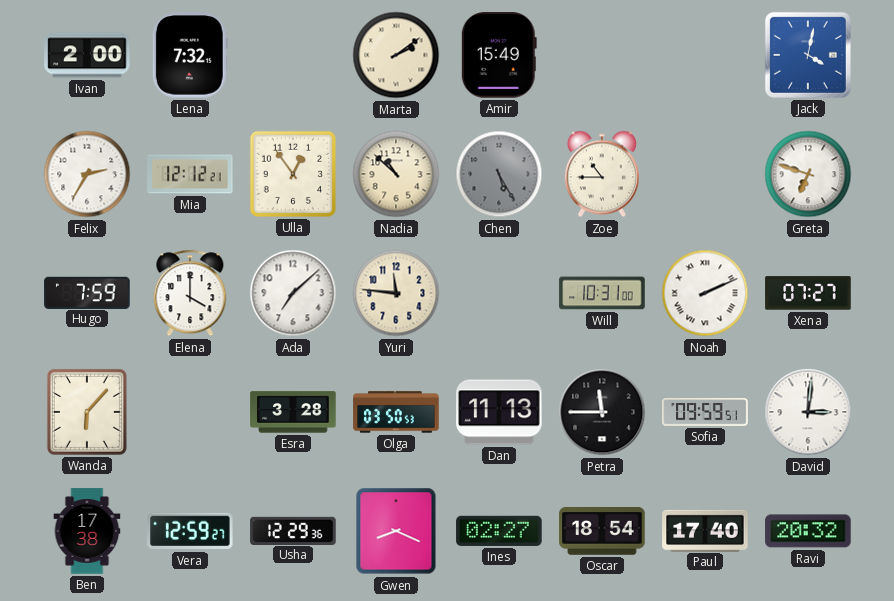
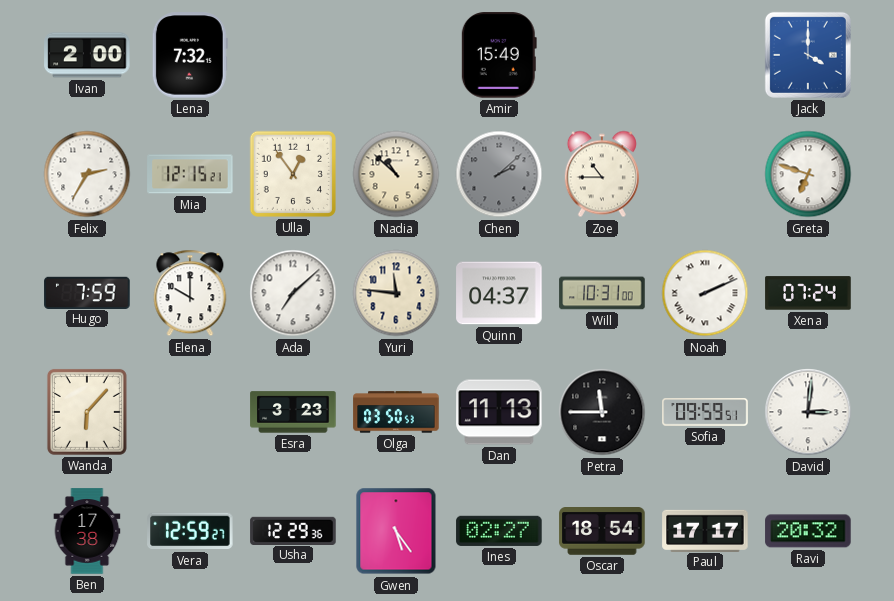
Marta: 2:09 -> none
Jack: 4:02 -> 4:00
Mia: 12:12 -> 12:15
Chen: 5:25 -> 2:08
Elena: 4:00 -> 10:00
Quinn: none -> 04:37
Xena: 07:27 -> 07:24
Esra: 3:28 -> 3:23
Gwen: 8:19 -> 5:24
Paul: 17:40 -> 17:17
